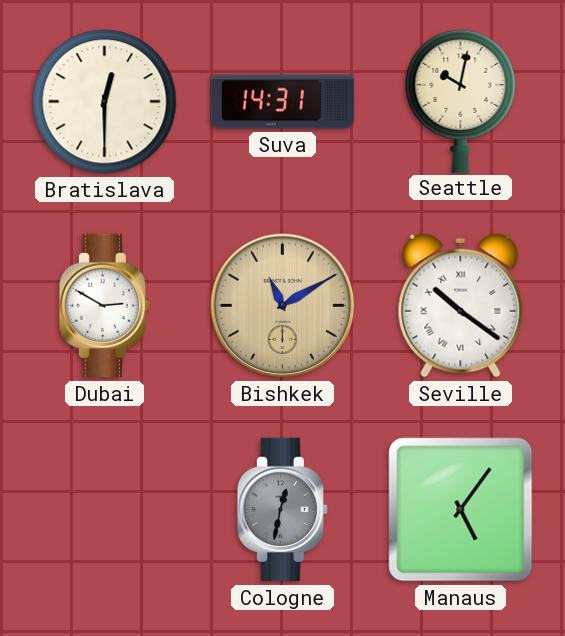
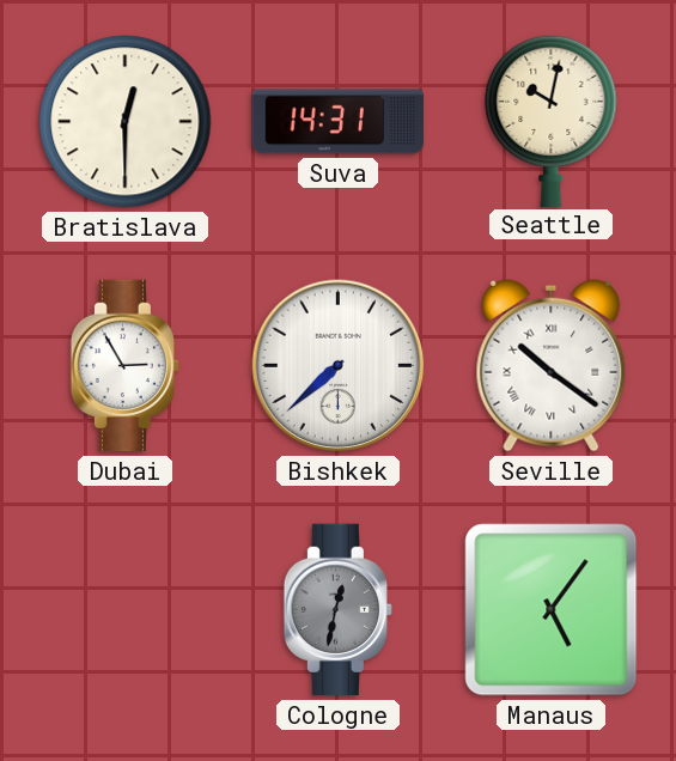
Dubai: 2:50 -> 2:55
Bishkek: 11:10 -> 7:38
Bishkek dial: champagne -> white
